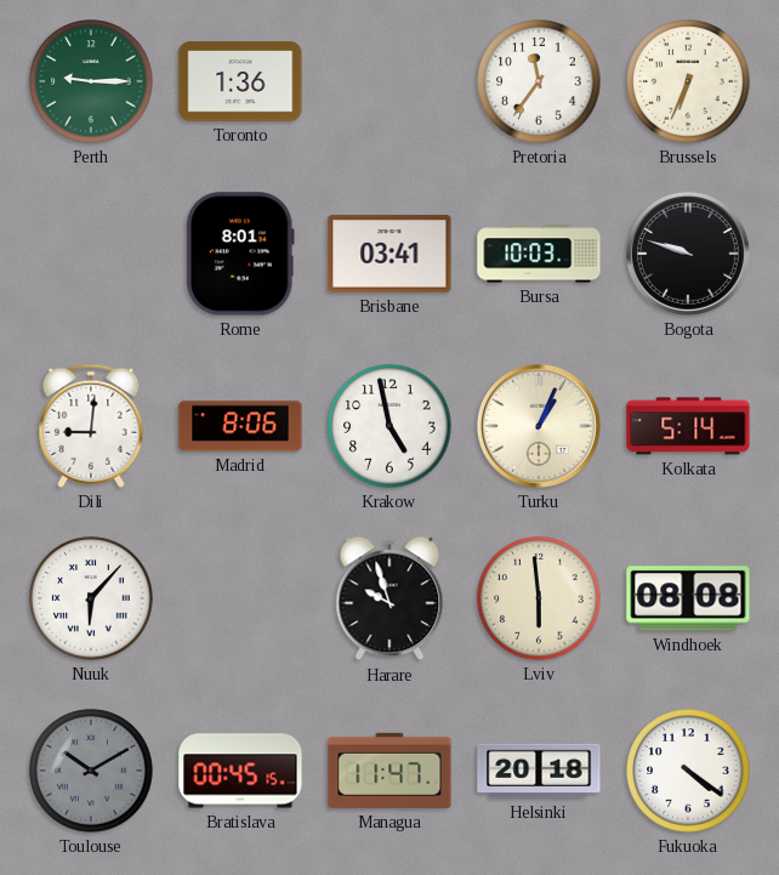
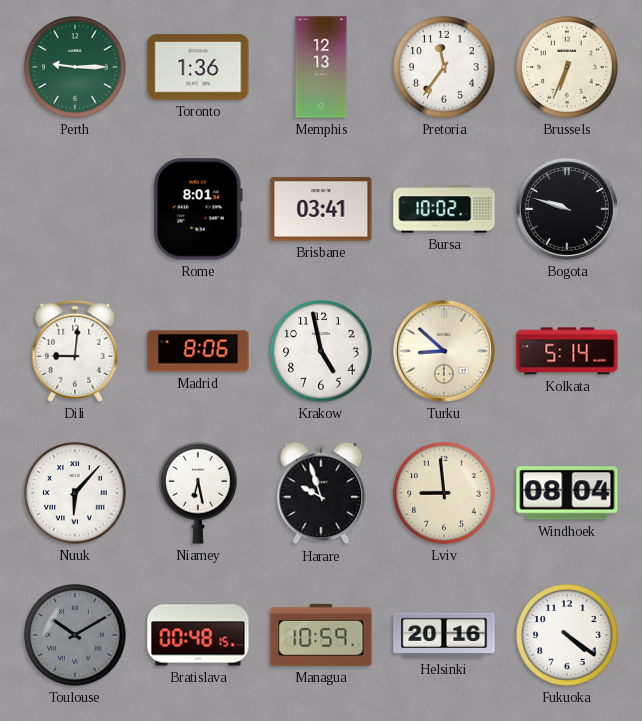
Memphis: none -> 12:13
Bursa: 10:03 -> 10:02
Turku: 1:04 -> 8:52
Niamey: none -> 6:28
Lviv: 5:59 -> 8:59
Windhoek: 08:08 -> 08:04
Bratislava: 00:45 -> 00:48
Managua: 11:47 -> 10:59
Helsinki: 20:18 -> 20:16
